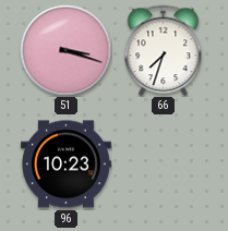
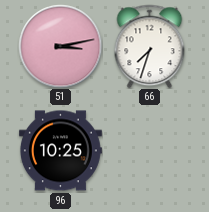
51: 3:18 -> 3:13
96: 10:23 -> 10:25
